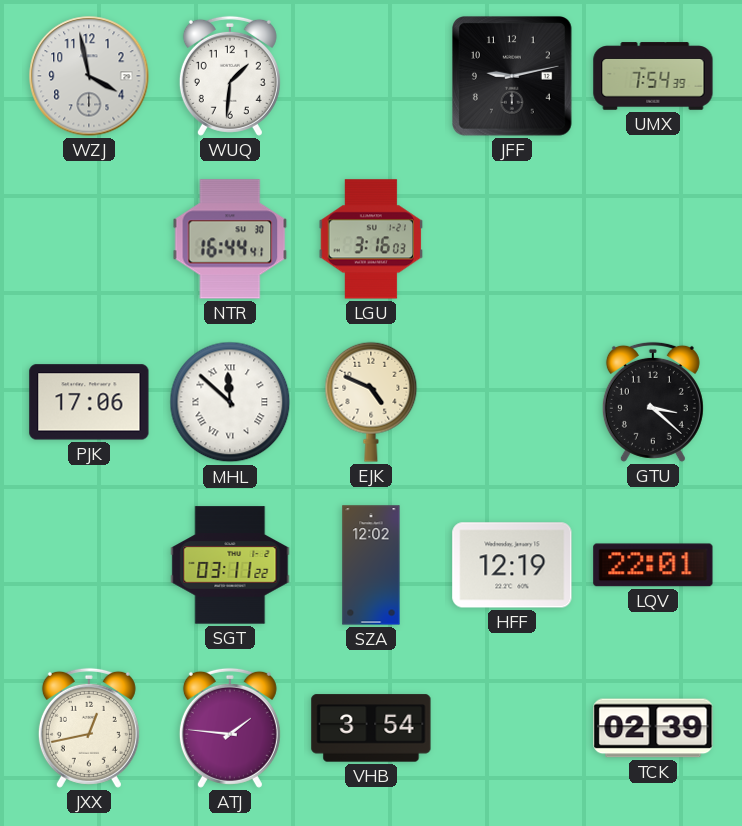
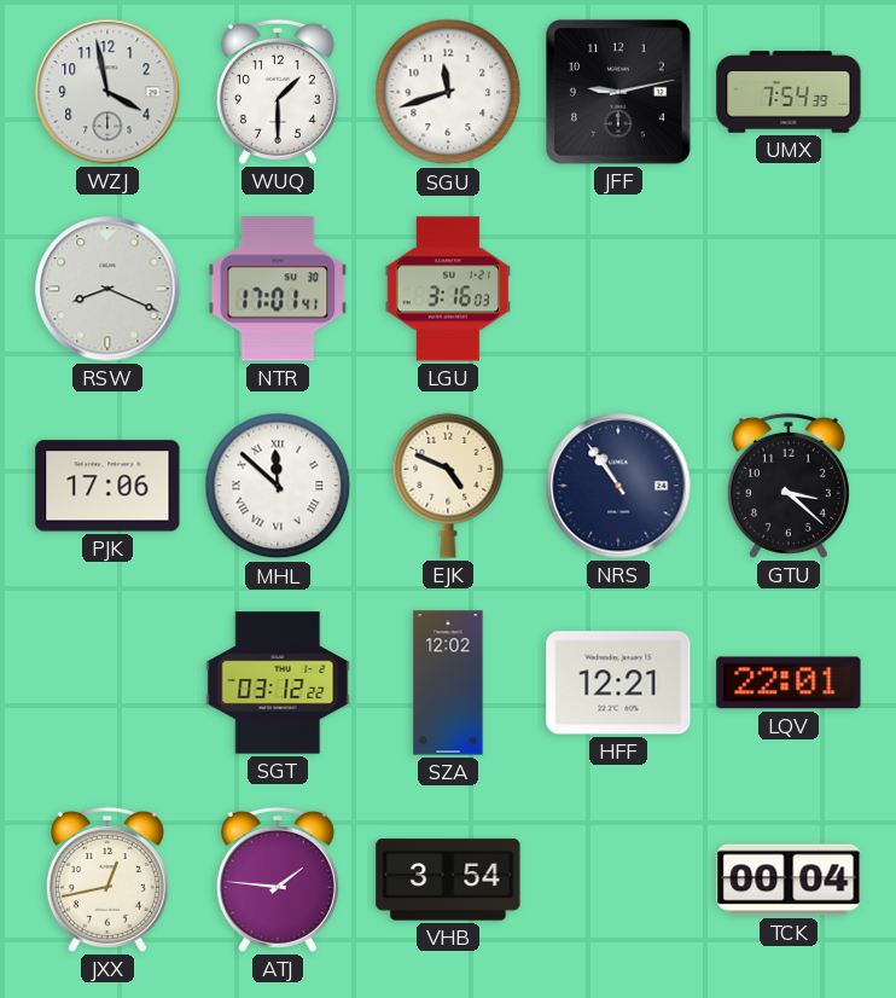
WUQ: 1:31 -> 1:30
SGU: none -> 11:42
RSW: none -> 8:19
NTR: 16:44 -> 17:01
NRS: none -> 10:54
SGT: 03:11 -> 03:12
HFF: 12:19 -> 12:21
TCK: 02:39 -> 00:04
